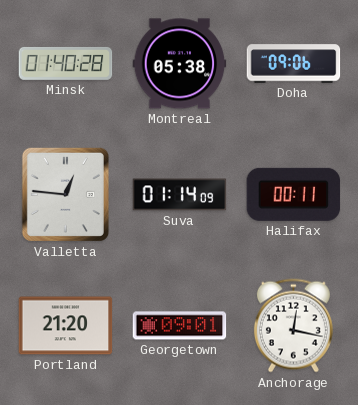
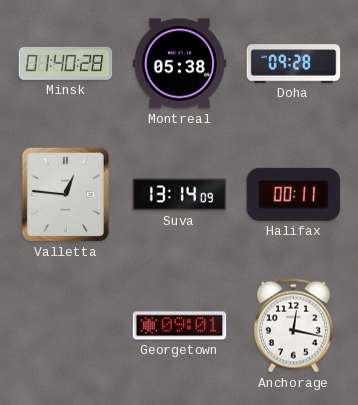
Doha: 09:06 -> 09:28
Suva: 01:14 -> 13:14
Portland: 21:20 -> none
